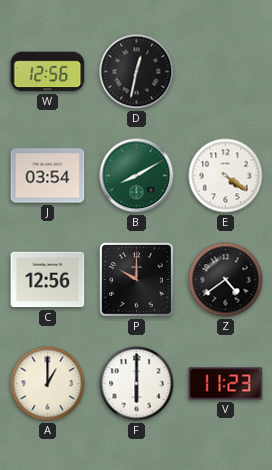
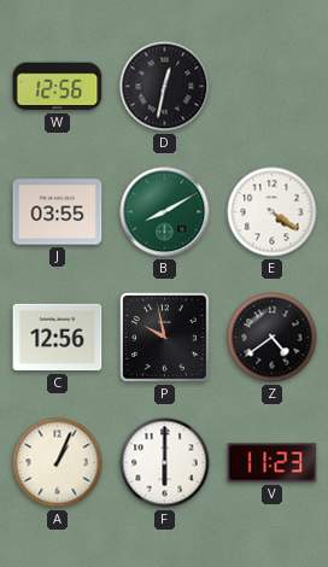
J: 03:54 -> 03:55
P: 10:00 -> 9:58
A: 1:00 -> 1:04
